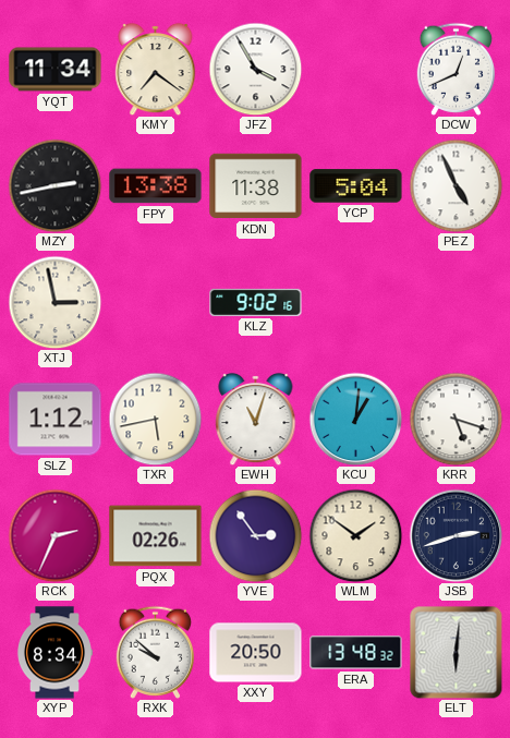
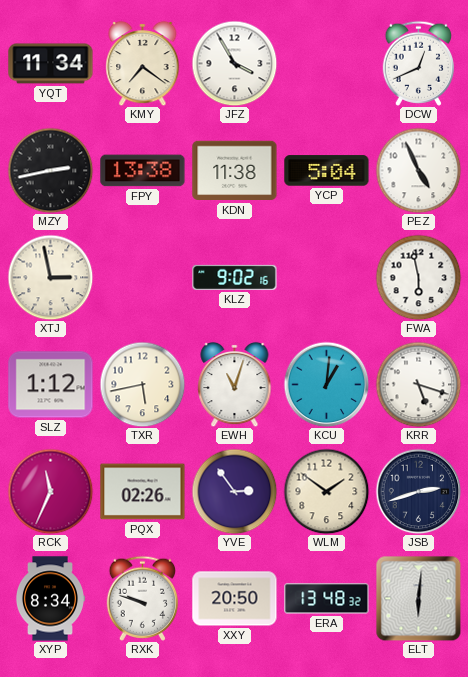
FWA: none -> 5:58
RCK: 2:34 -> 11:34
RXK: 9:52 -> 9:48
